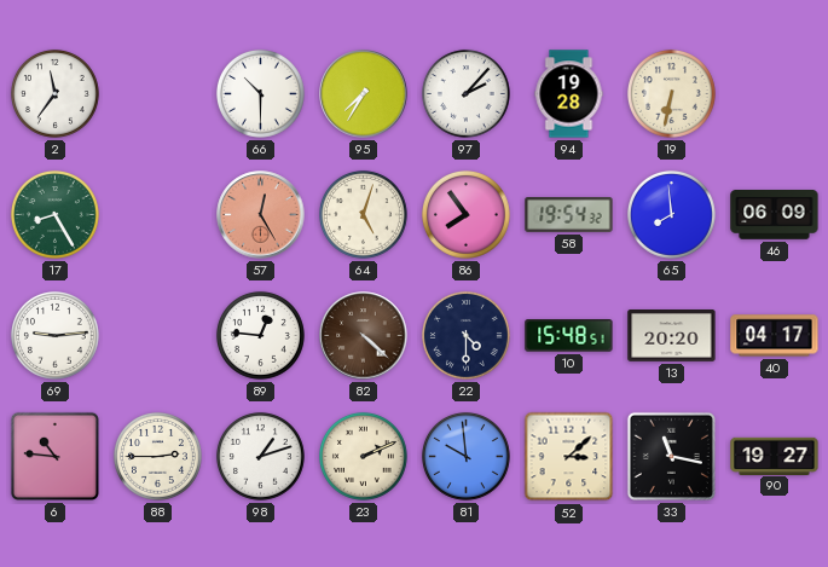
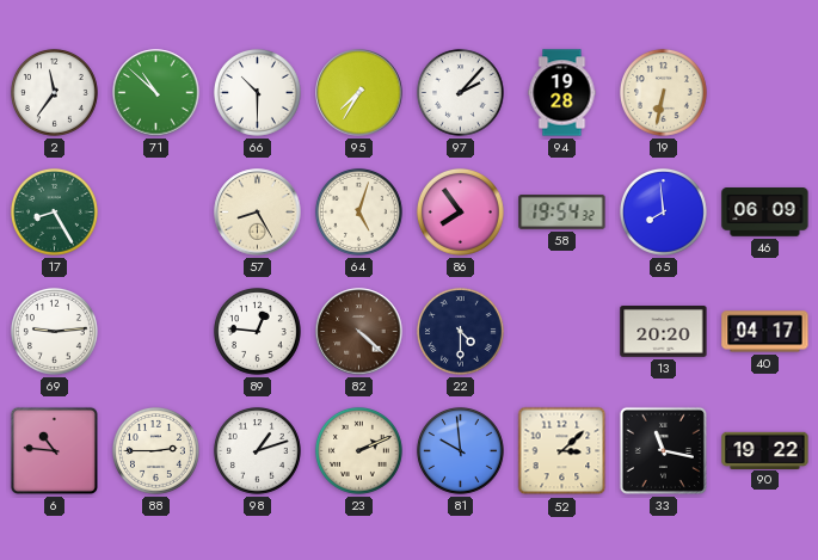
71: none -> 10:52
57: 12:25 -> 8:25
57 dial: salmon -> cream
10: 15:48 -> none
90: 19:27 -> 19:22
